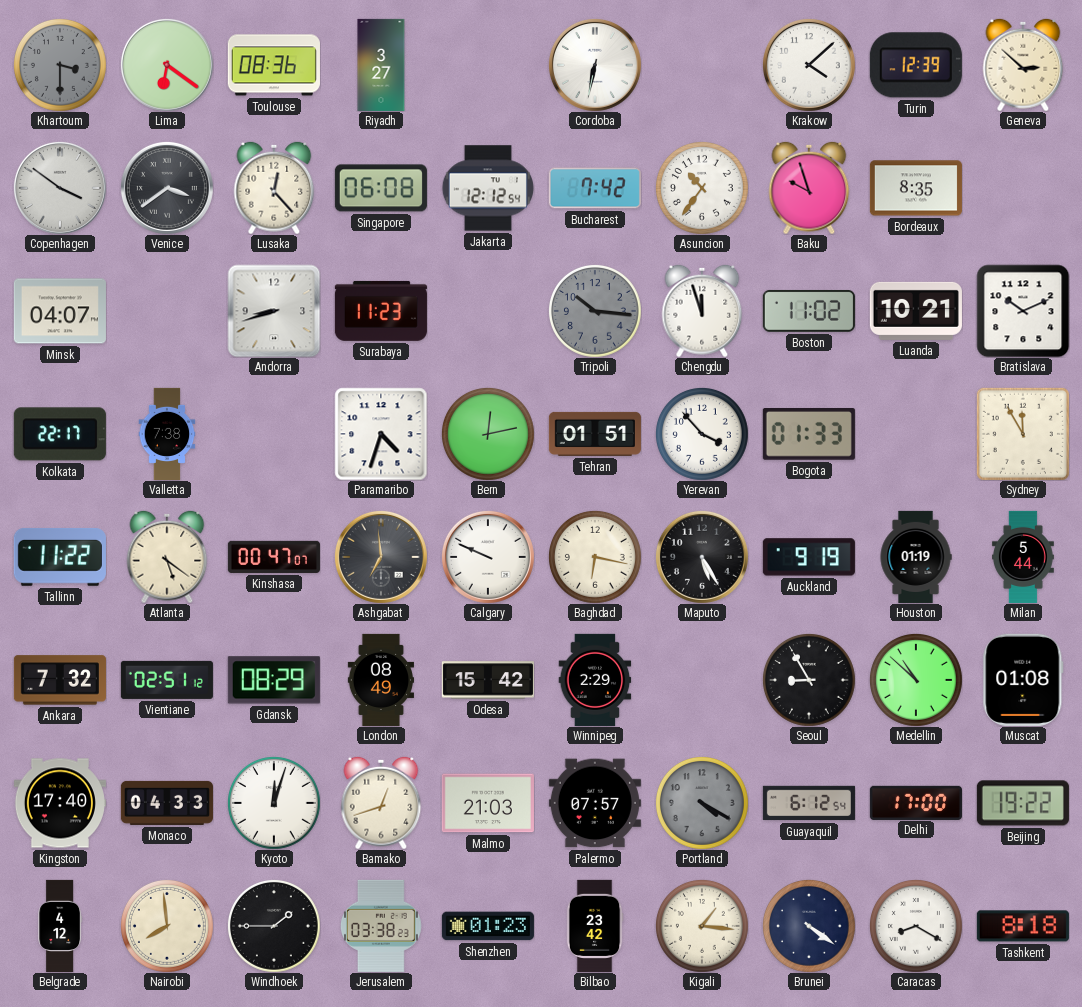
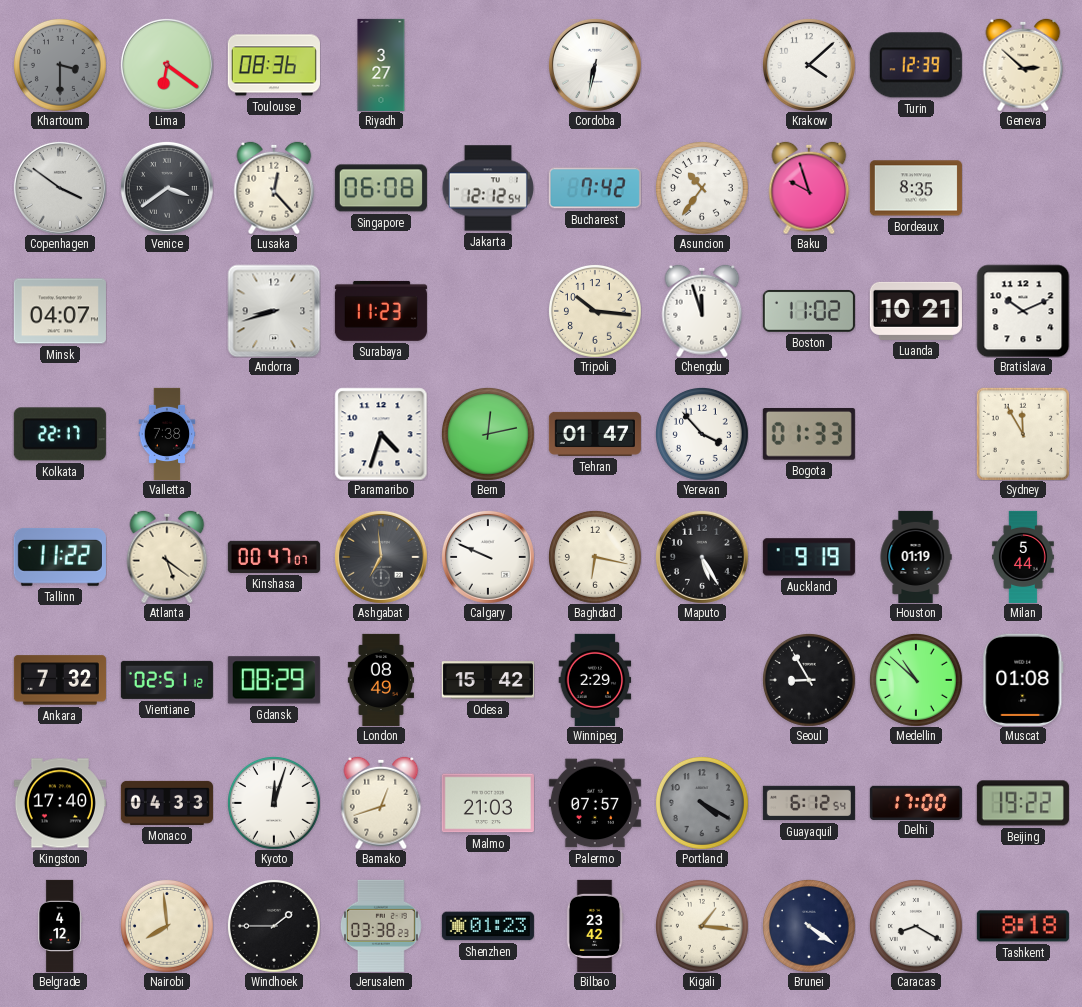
Tripoli dial: grey -> cream
Tehran: 01:51 -> 01:47
